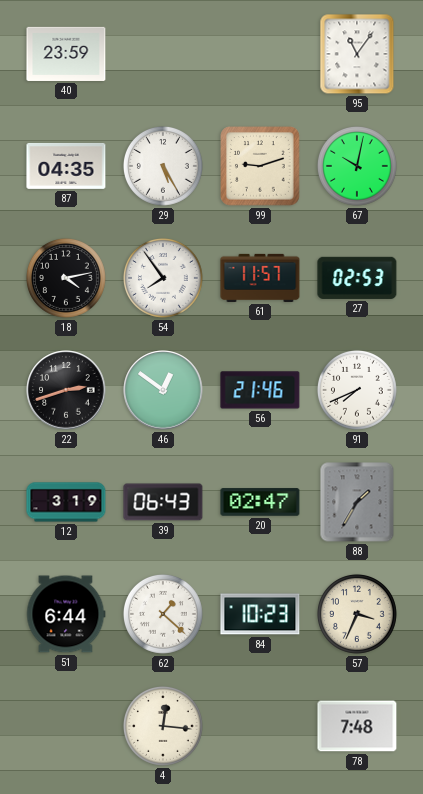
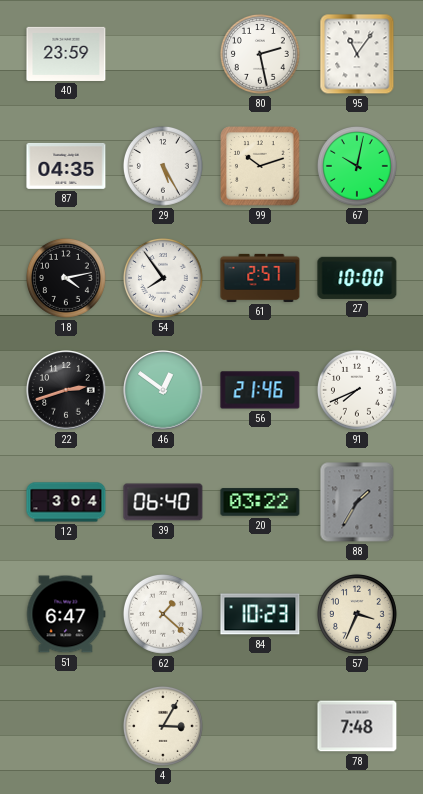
80: none -> 2:28
99: 9:12 -> 10:12
61: 11:57 -> 2:57
27: 02:53 -> 10:00
12: 3:19 -> 3:04
39: 06:43 -> 06:40
20: 02:47 -> 03:22
51: 6:44 -> 6:47
4: 12:16 -> 3:05
